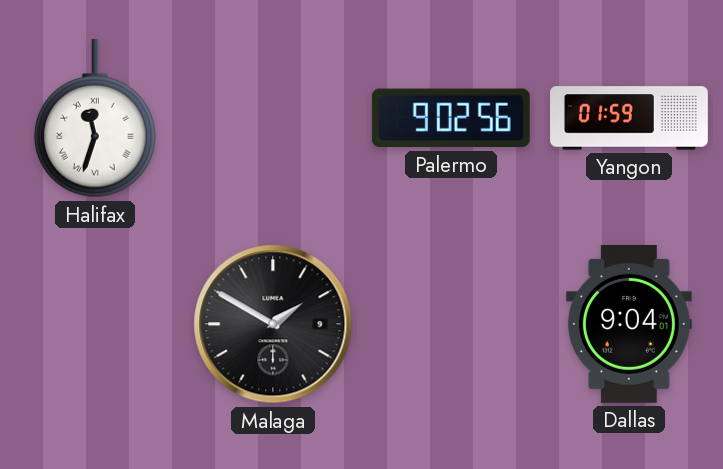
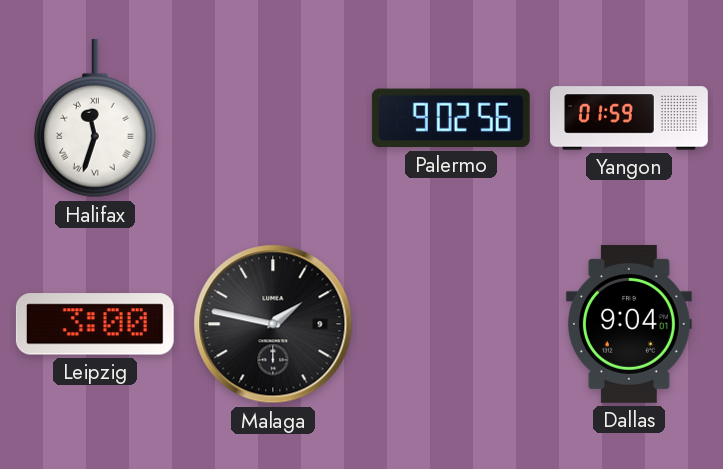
Leipzig: none -> 3:00
Malaga: 1:50 -> 1:47
